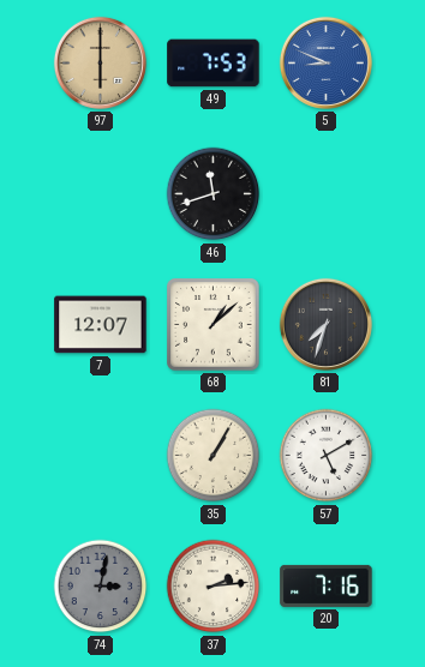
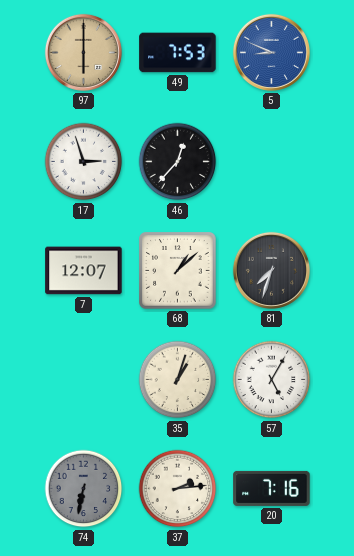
17: none -> 2:57
46: 11:42 -> 12:37
35: 1:05 -> 1:03
57: 5:10 -> 5:05
74: 3:02 -> 6:32
